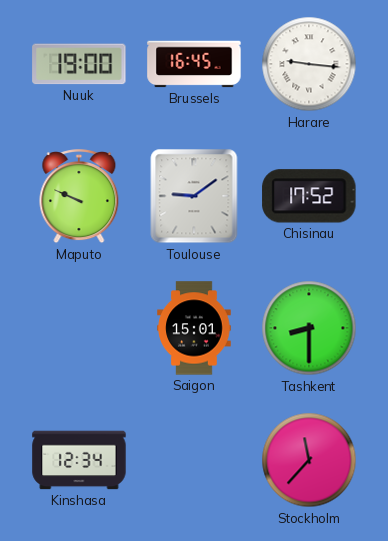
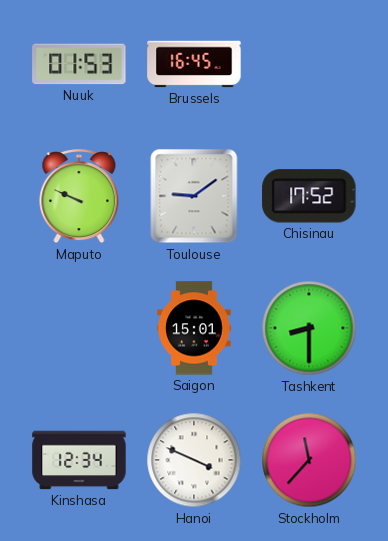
Nuuk: 19:00 -> 01:53
Harare: 9:16 -> none
Hanoi: none -> 3:49
